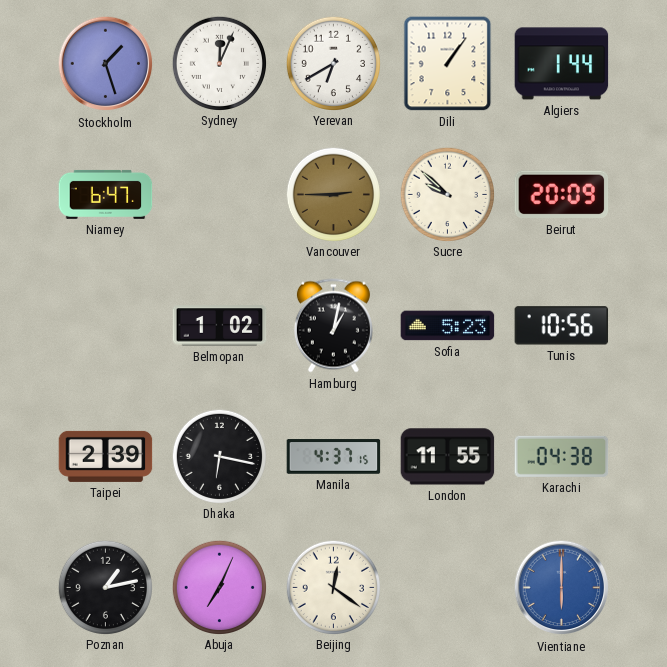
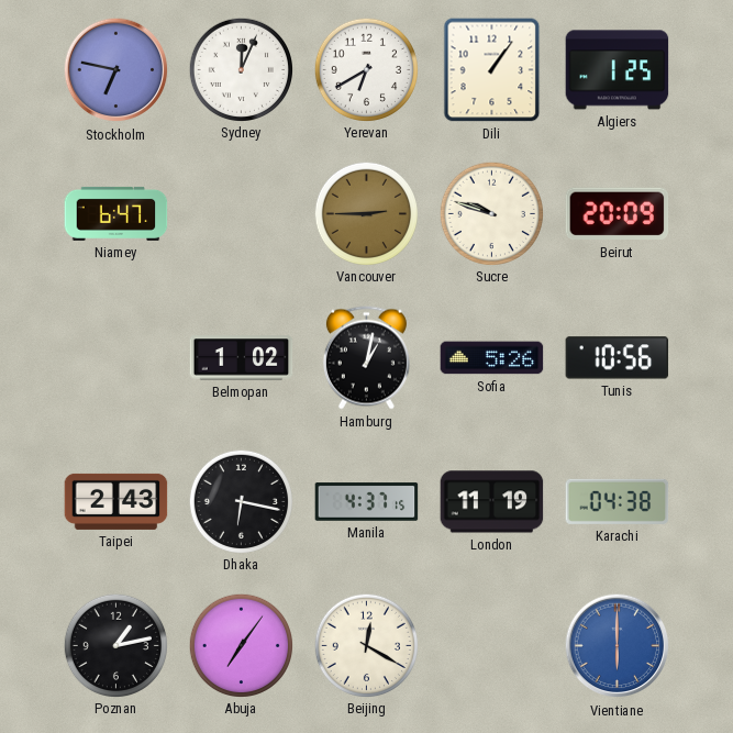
Stockholm: 1:27 -> 6:47
Algiers: 1:44 -> 1:25
Sucre: 9:52 -> 9:48
Sofia: 5:23 -> 5:26
Taipei: 2:39 -> 2:43
London: 11:55 -> 11:19
Abuja: 7:04 -> 7:06
Beijing: 12:21 -> 12:20
